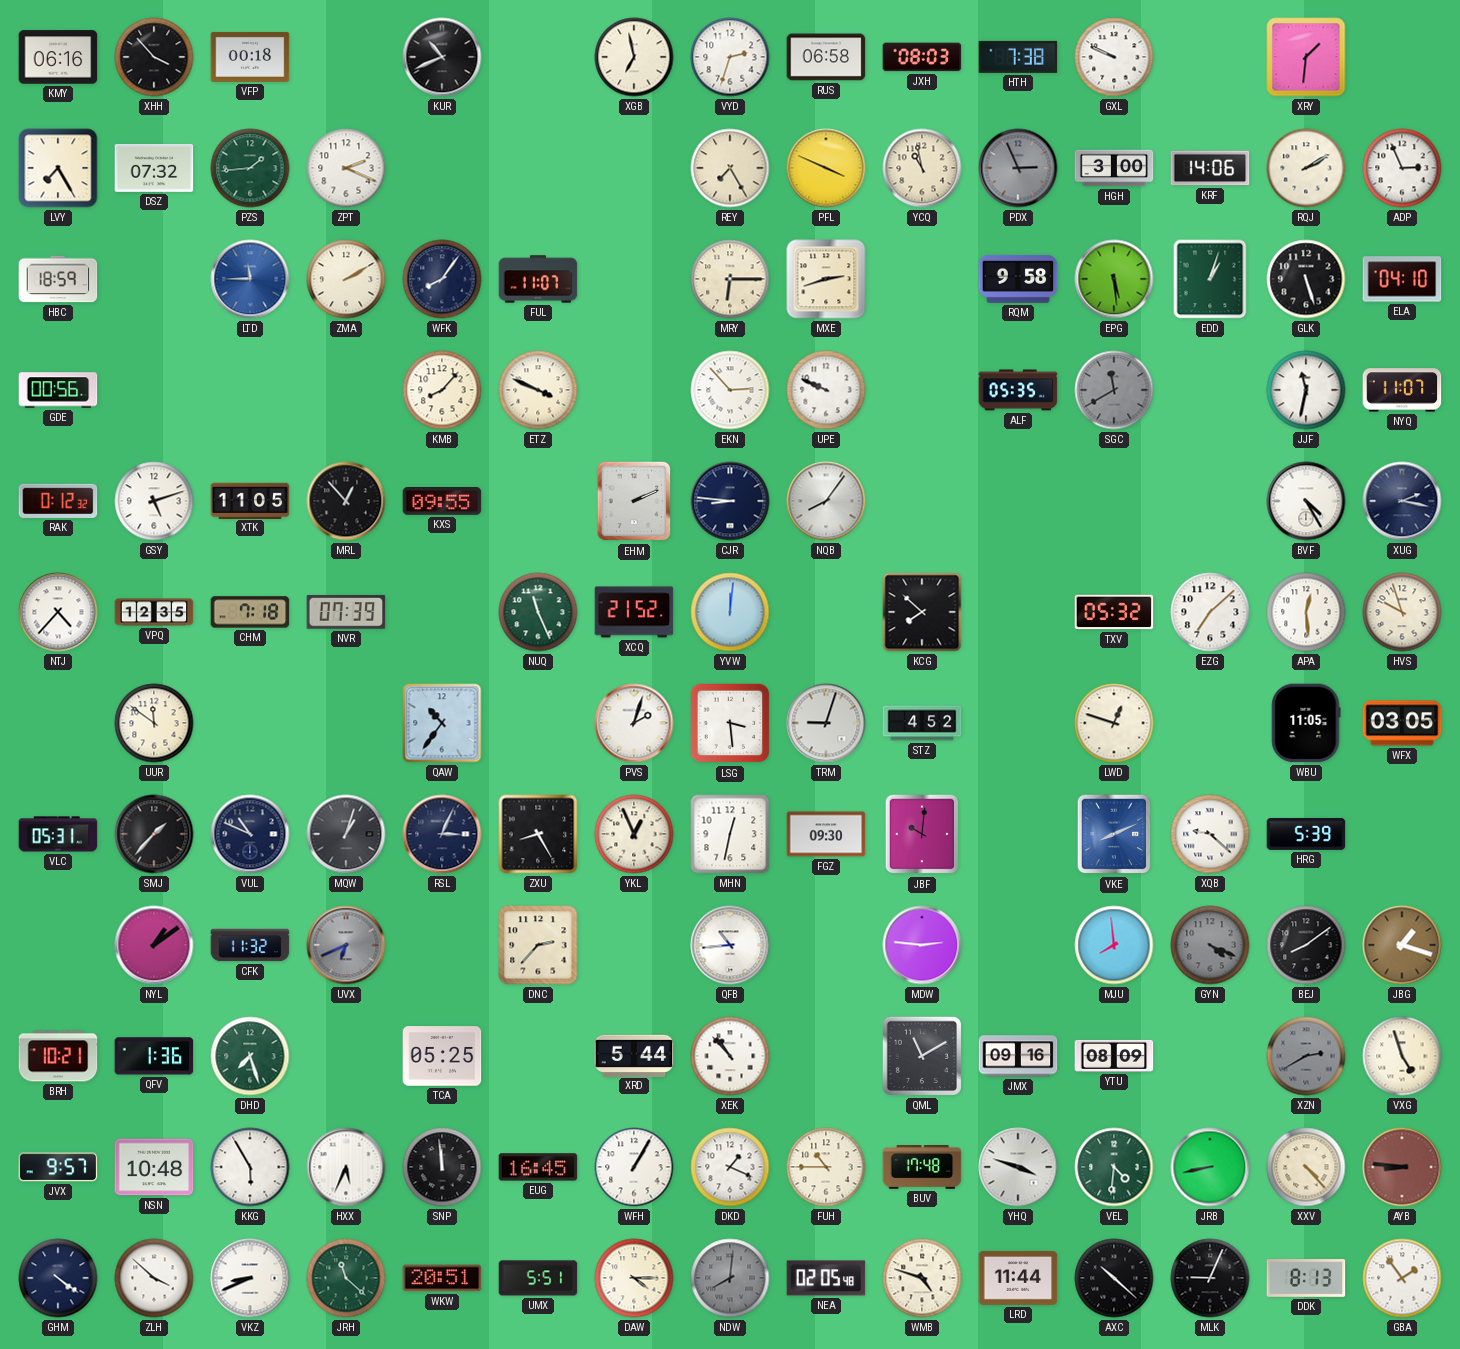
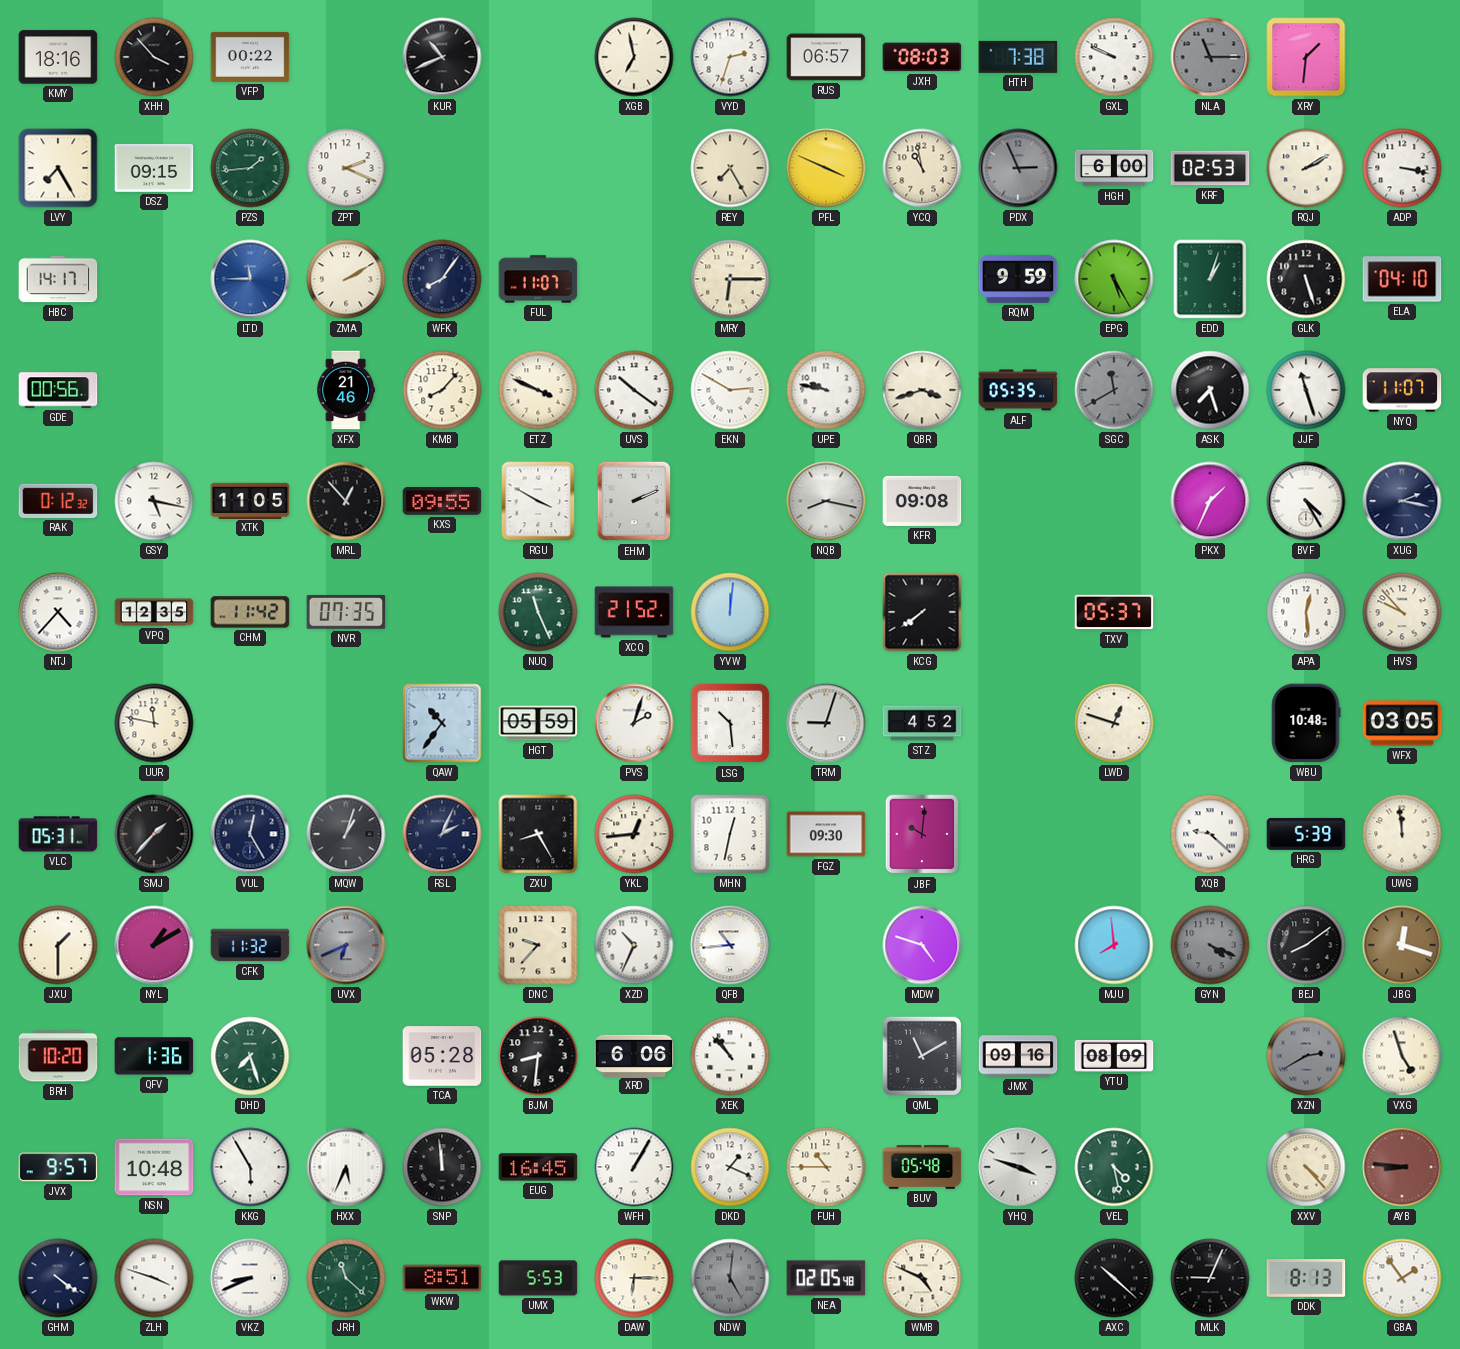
KMY: 06:16 -> 18:16
VFP: 00:18 -> 00:22
RUS: 06:58 -> 06:57
NLA: none -> 11:15
DSZ: 07:32 -> 09:15
HGH: 3:00 -> 6:00
KRF: 14:06 -> 02:53
ADP: 2:56 -> 3:17
HBC: 18:59 -> 14:17
MXE: 2:42 -> none
RQM: 9:58 -> 9:59
EPG: 5:29 -> 5:25
XFX: none -> 21:46
UVS: none -> 10:21
EKN: 2:53 -> 2:50
UPE: 9:49 -> 9:47
QBR: none -> 3:42
ASK: none -> 7:27
JJF: 11:32 -> 11:27
GSY: 5:12 -> 5:17
RGU: none -> 3:50
CJR: 8:46 -> none
NQB: 8:06 -> 8:17
KFR: none -> 09:08
PKX: none -> 1:34
CHM: 7:18 -> 11:42
NVR: 07:39 -> 07:35
KCG: 7:52 -> 7:39
TXV: 05:32 -> 05:37
EZG: 7:08 -> none
HVS: 9:57 -> 9:53
UUR: 11:51 -> 11:47
HGT: none -> 05:59
LSG: 3:29 -> 10:29
WBU: 11:05 -> 10:48
VUL: 10:49 -> 12:25
RSL: 3:04 -> 2:04
YKL: 12:56 -> 12:44
VKE: 8:11 -> none
UWG: none -> 11:59
JXU: none -> 1:30
NYL: 1:09 -> 1:10
DNC: 2:37 -> 9:37
XZD: none -> 10:34
MDW: 2:46 -> 4:48
JBG: 1:18 -> 12:18
BRH: 10:21 -> 10:20
TCA: 05:25 -> 05:28
BJM: none -> 8:31
XRD: 5:44 -> 6:06
BUV: 17:48 -> 05:48
VEL: 4:31 -> 4:28
JRB: 8:43 -> none
ZLH: 3:52 -> 3:48
WKW: 20:51 -> 8:51
UMX: 5:51 -> 5:53
DAW: 4:15 -> 6:15
NDW: 8:01 -> 5:01
WMB: 4:48 -> 4:49
LRD: 11:44 -> none
